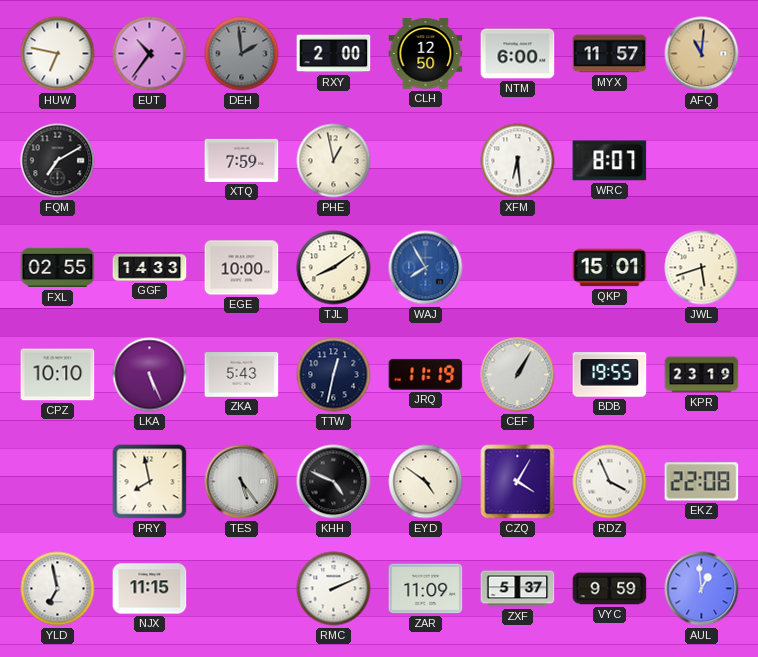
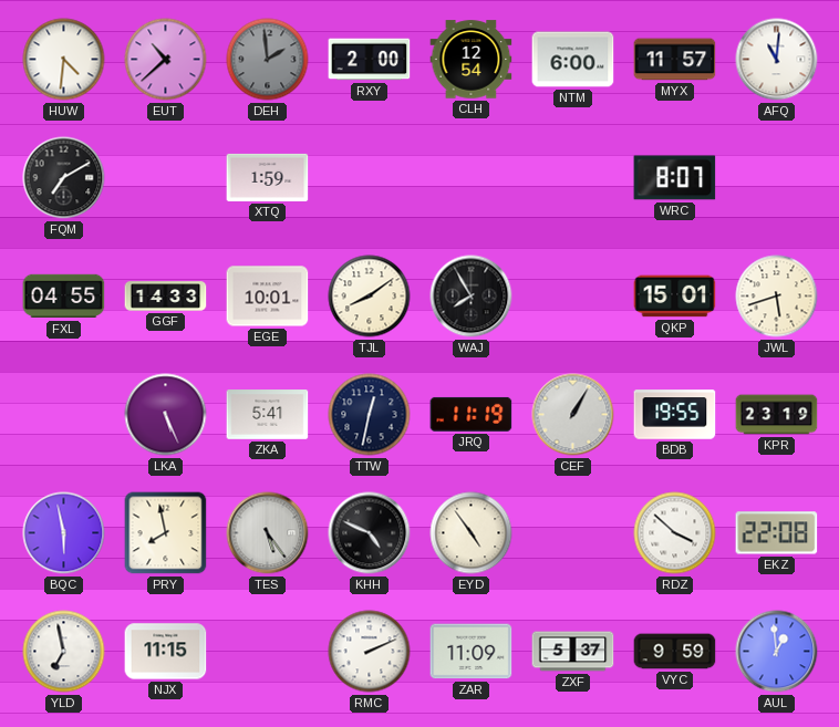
HUW: 6:47 -> 4:31
EUT: 10:36 -> 10:38
CLH: 12:50 -> 12:54
AFQ dial: champagne -> white
XTQ: 7:59 -> 1:59
PHE: 12:58 -> none
XFM: 6:29 -> none
FXL: 02:55 -> 04:55
EGE: 10:00 -> 10:01
WAJ dial: blue -> black
CPZ: 10:10 -> none
ZKA: 5:43 -> 5:41
BQC: none -> 5:58
EYD: 4:51 -> 4:54
CZQ: 4:05 -> none
RDZ: 3:56 -> 3:52
